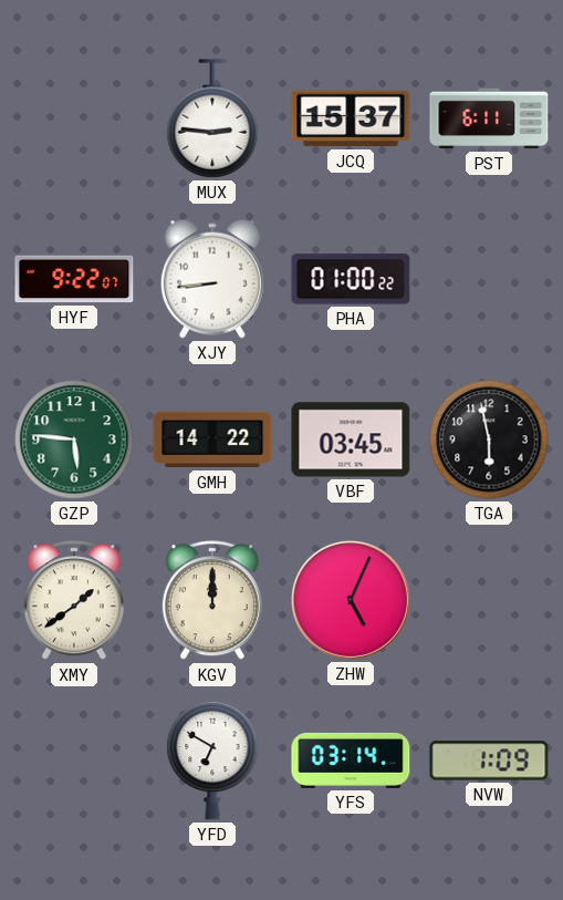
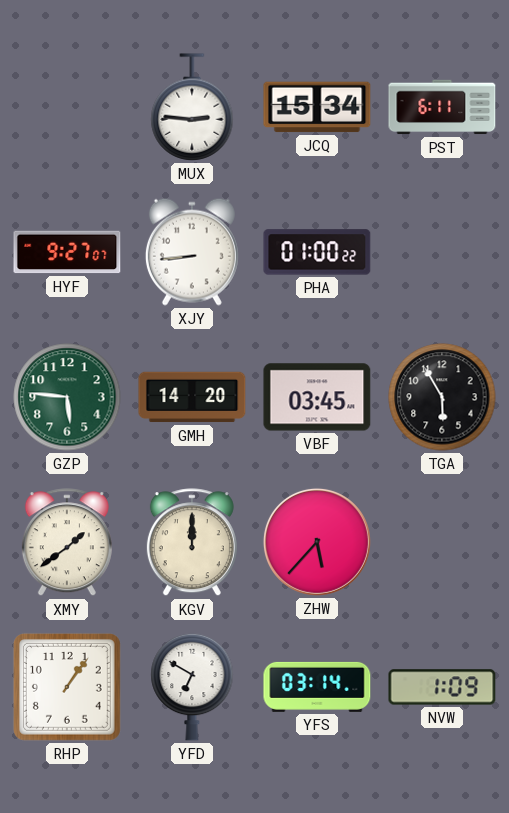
JCQ: 15:37 -> 15:34
HYF: 9:22 -> 9:27
GMH: 14:22 -> 14:20
TGA: 5:58 -> 5:55
ZHW: 5:04 -> 5:37
RHP: none -> 1:06
